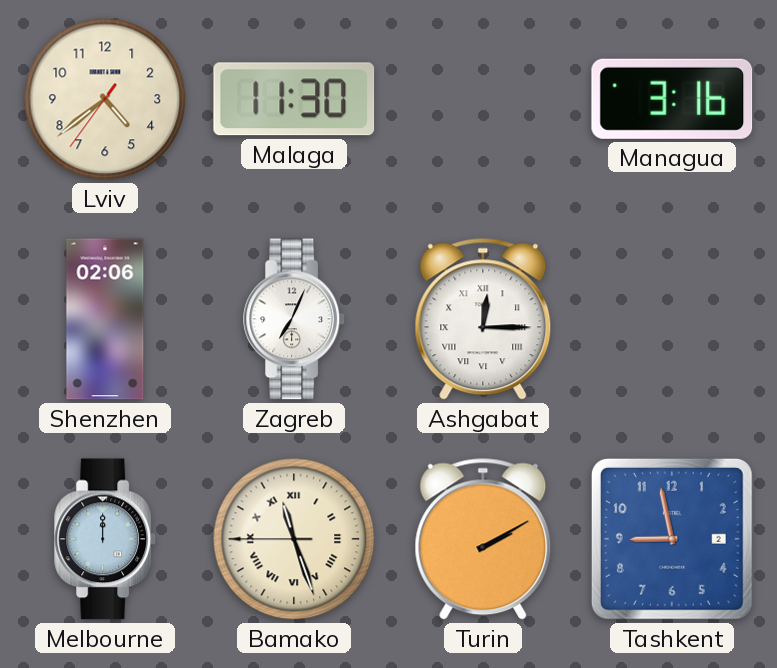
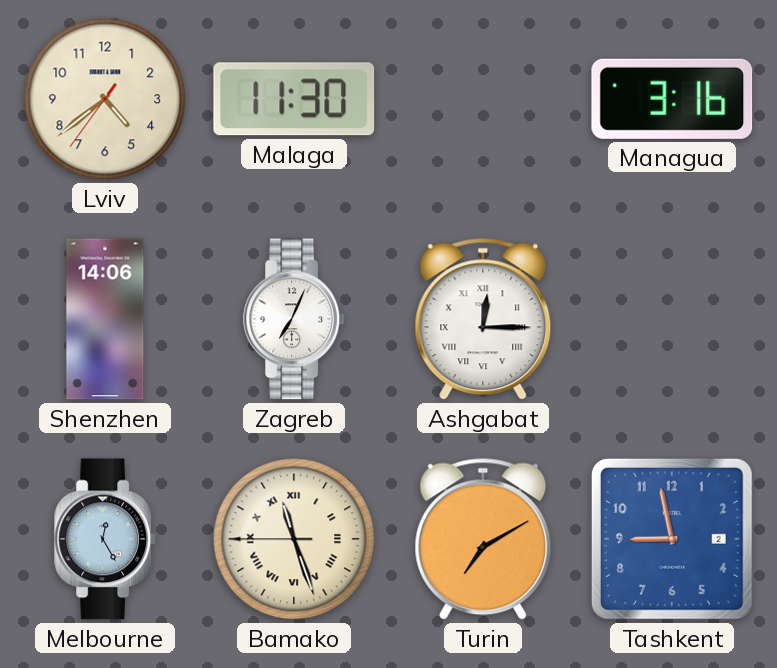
Shenzhen: 02:06 -> 14:06
Melbourne: 12:00 -> 12:25
Turin: 2:10 -> 7:10
